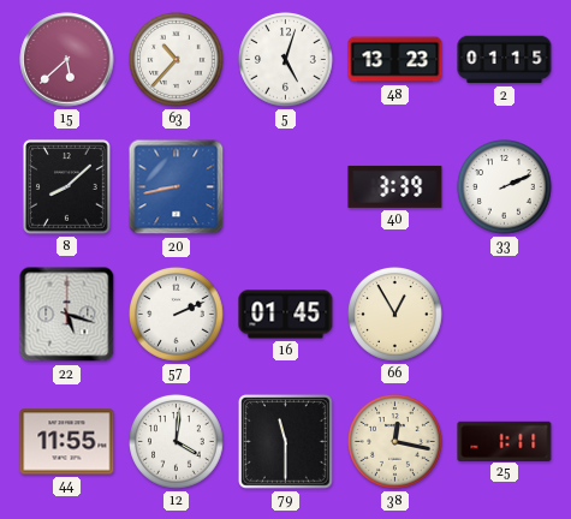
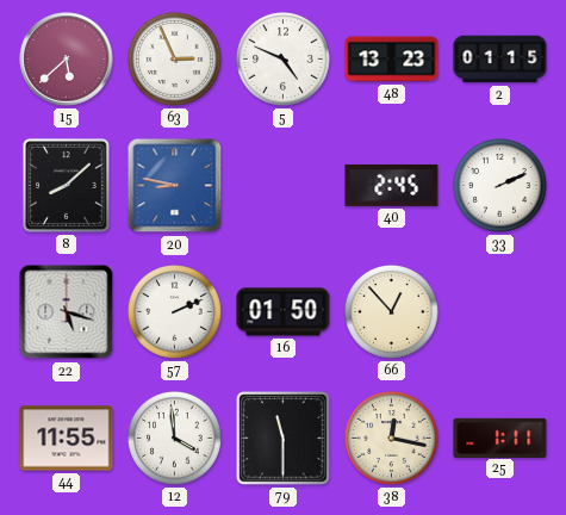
63: 10:37 -> 2:56
5: 5:03 -> 4:49
20: 8:43 -> 8:47
40: 3:39 -> 2:45
16: 01:45 -> 01:50
66: 12:55 -> 12:53
12: 4:01 -> 3:59
